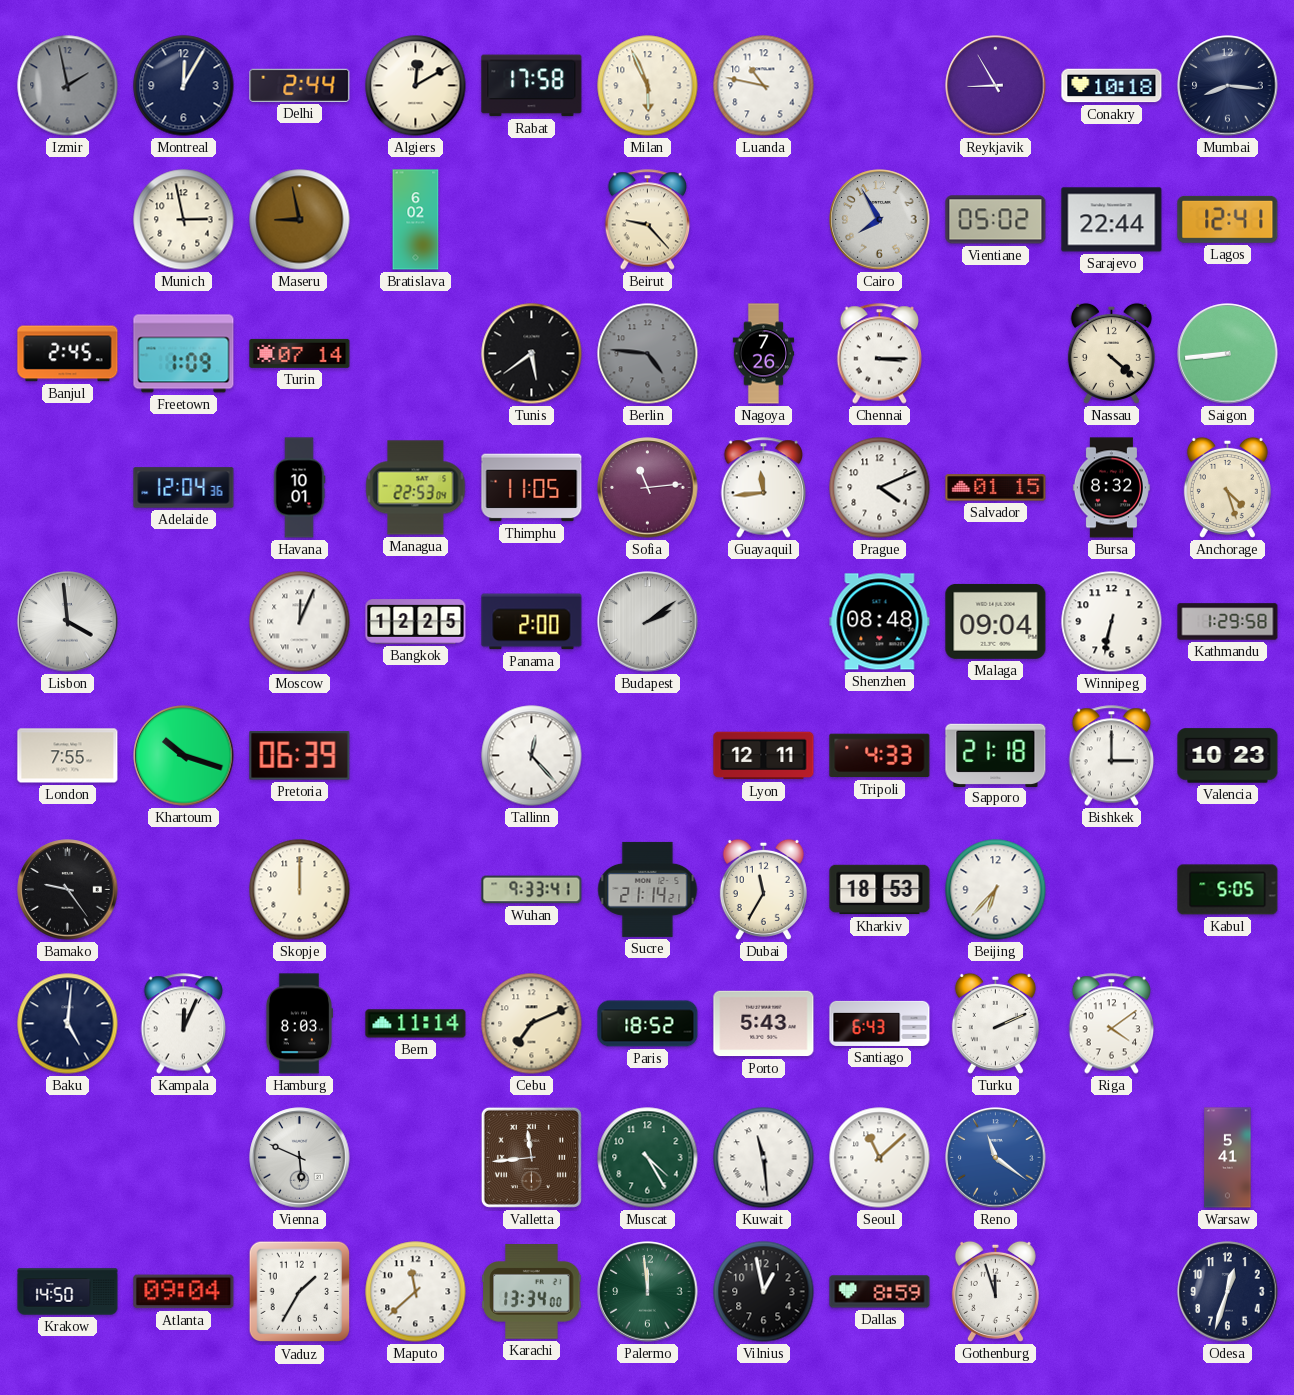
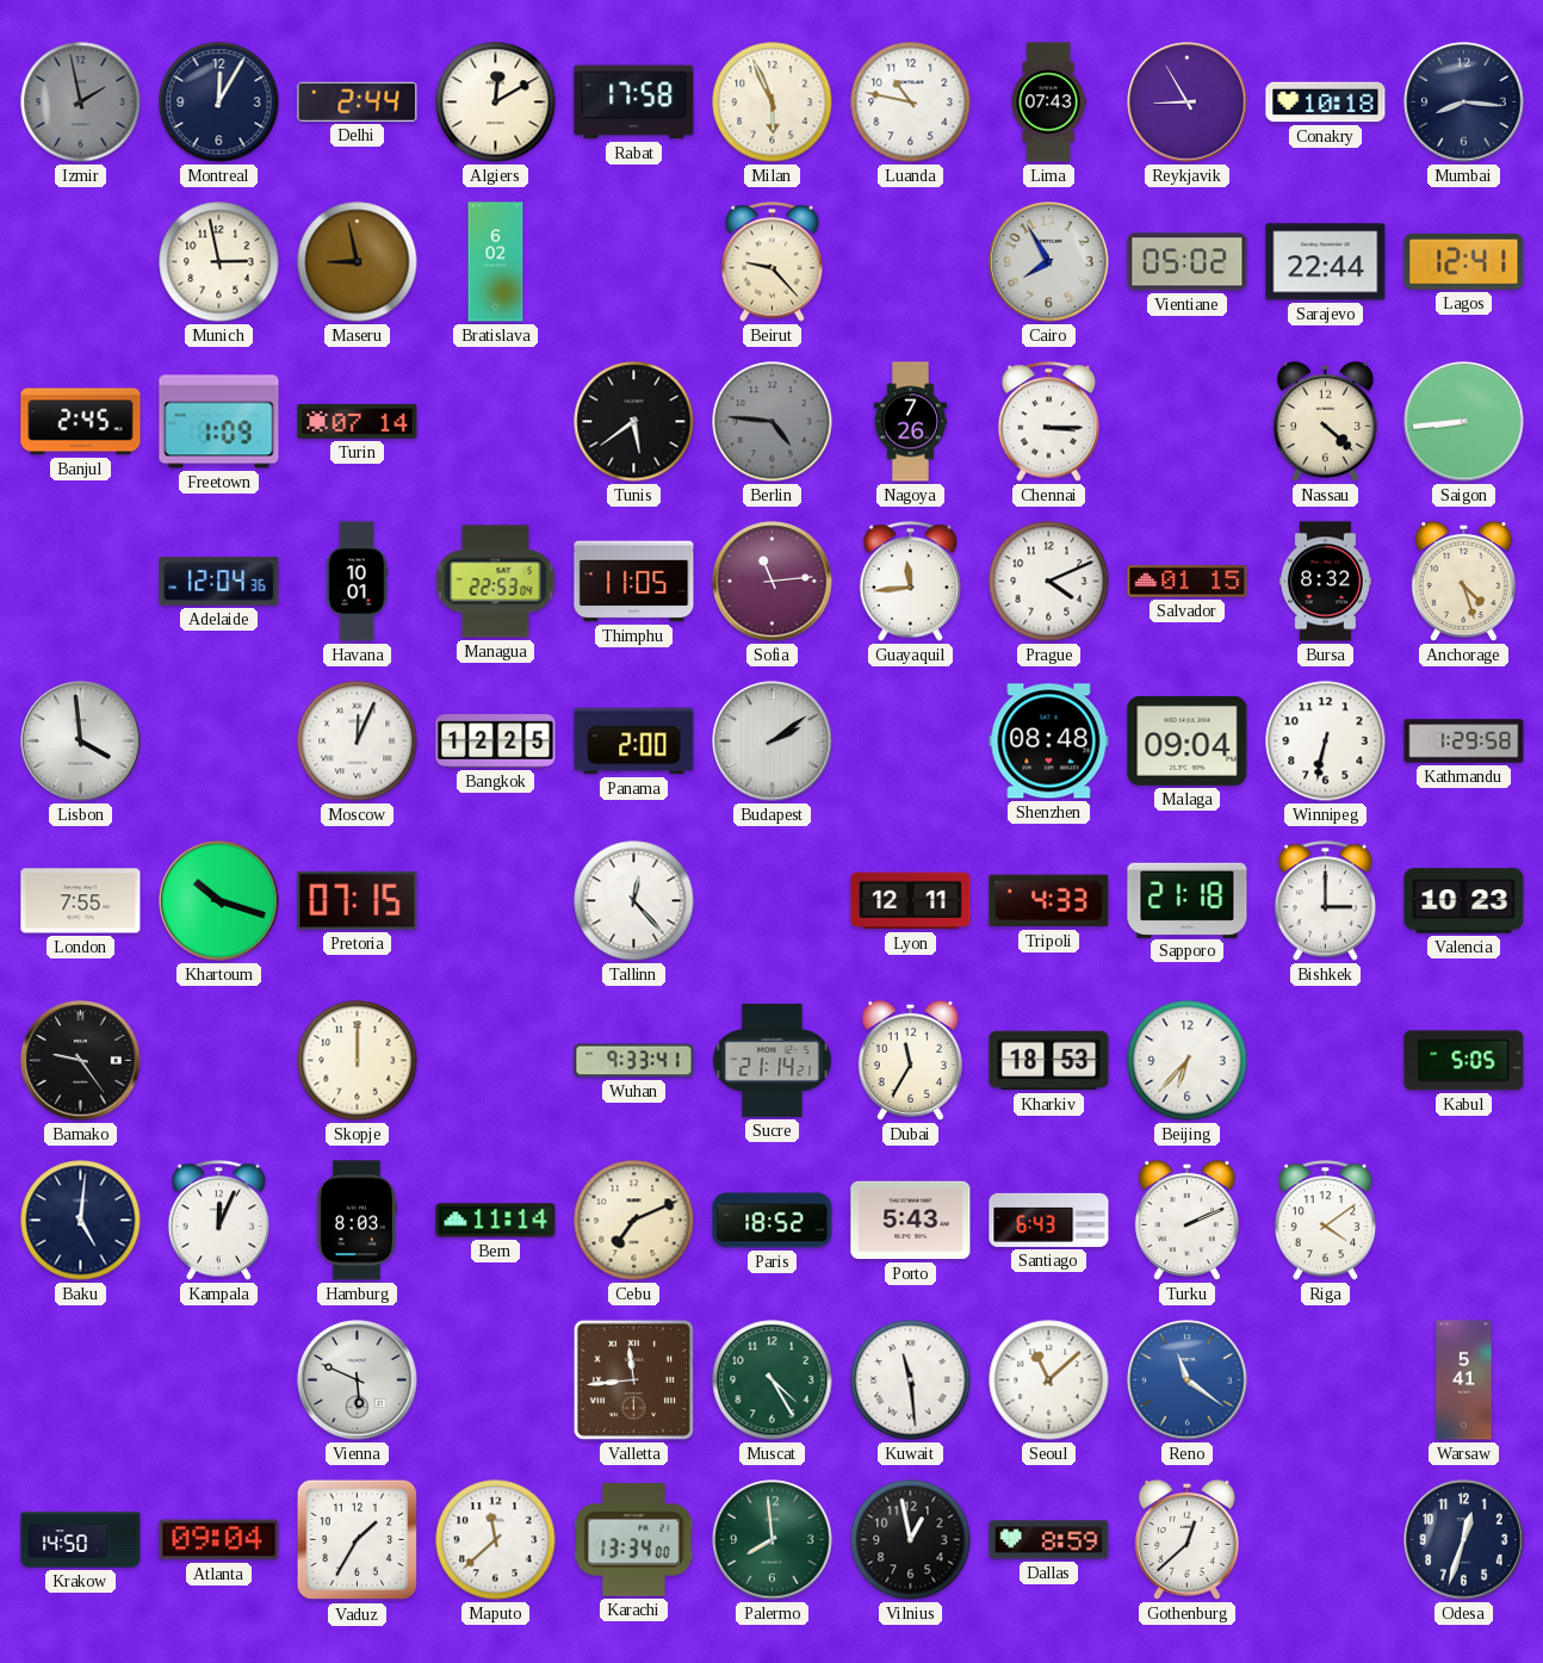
Lima: none -> 07:43
Pretoria: 06:39 -> 07:15
Palermo: 11:59 -> 7:59
Gothenburg: 11:57 -> 12:38
